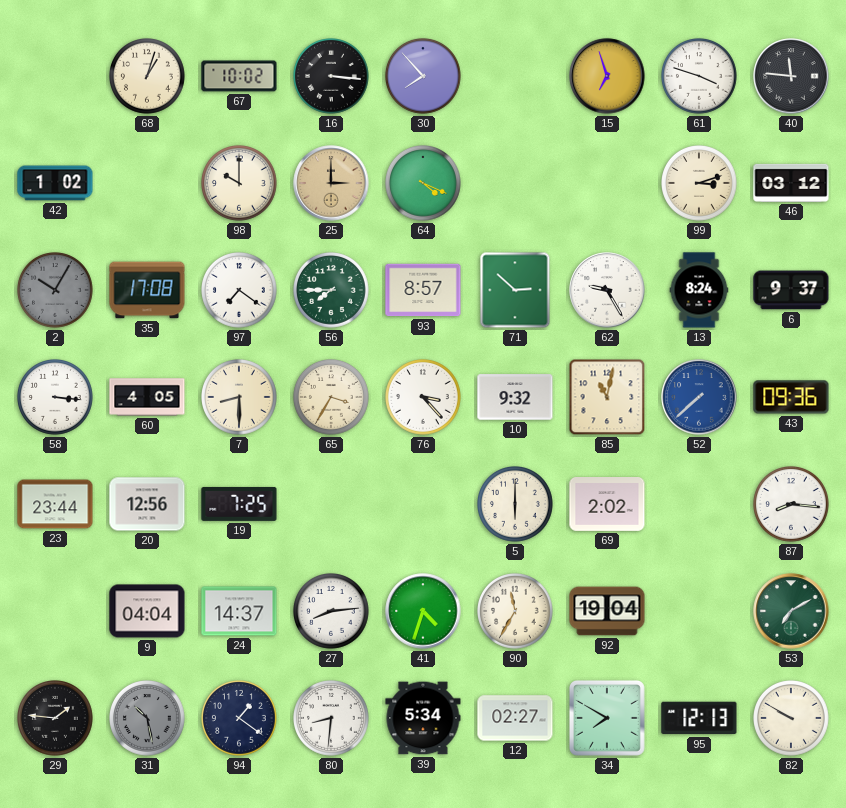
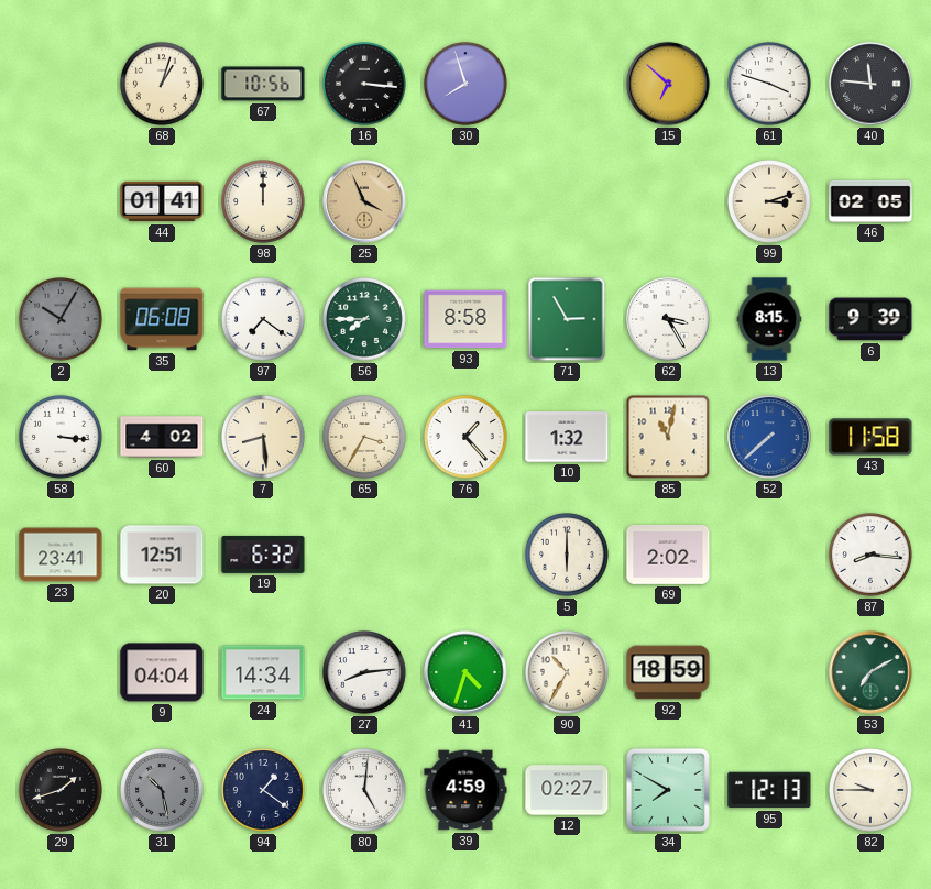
67: 10:02 -> 10:56
30: 7:53 -> 7:57
15: 6:57 -> 6:52
42: 1:02 -> none
44: none -> 01:41
98: 10:00 -> 12:00
25: 3:00 -> 3:56
64: 4:19 -> none
46: 03:12 -> 02:05
35: 17:08 -> 06:08
93: 8:57 -> 8:58
71: 2:52 -> 2:55
62: 9:25 -> 3:25
13: 8:24 -> 8:15
6: 9:37 -> 9:39
60: 4:05 -> 4:02
7: 8:30 -> 8:29
76: 3:23 -> 1:23
10: 9:32 -> 1:32
43: 09:36 -> 11:58
23: 23:44 -> 23:41
20: 12:56 -> 12:51
19: 7:25 -> 6:32
24: 14:37 -> 14:34
90: 11:35 -> 10:35
92: 19:04 -> 18:59
29: 1:46 -> 1:42
80: 8:31 -> 5:01
39: 5:34 -> 4:59
82: 9:50 -> 9:45
